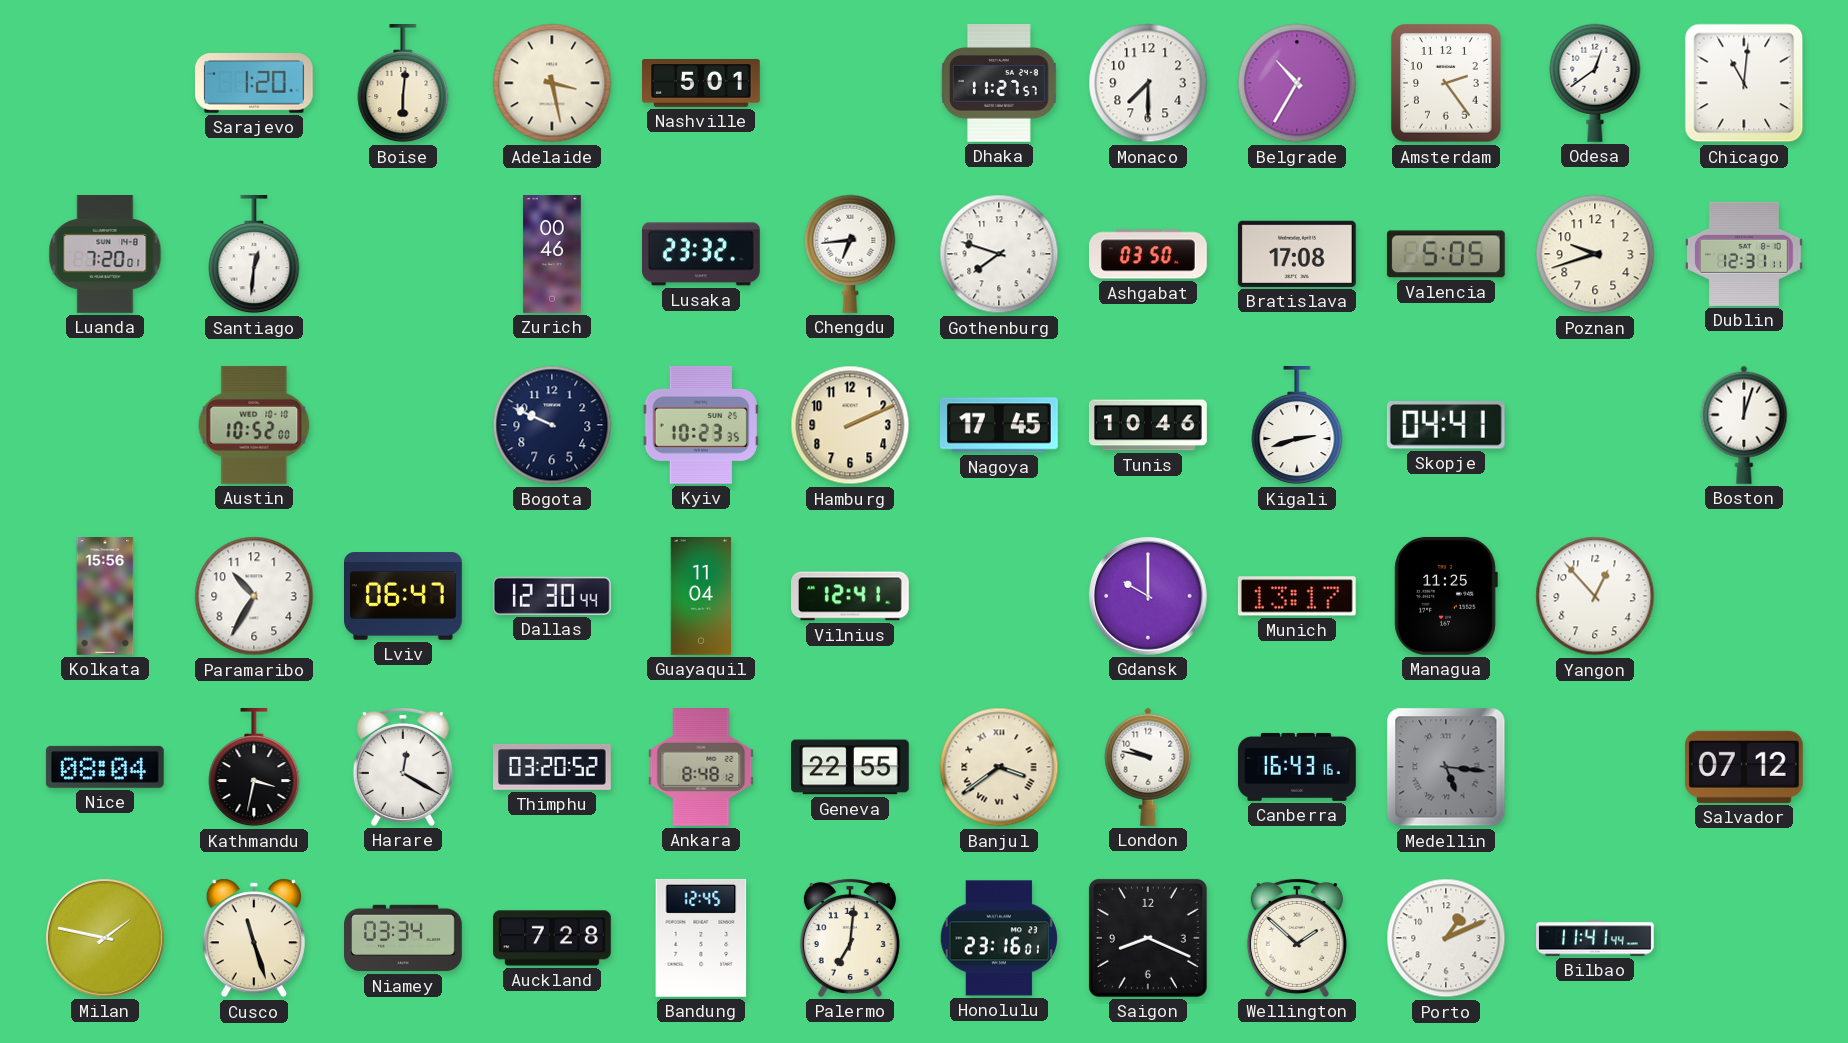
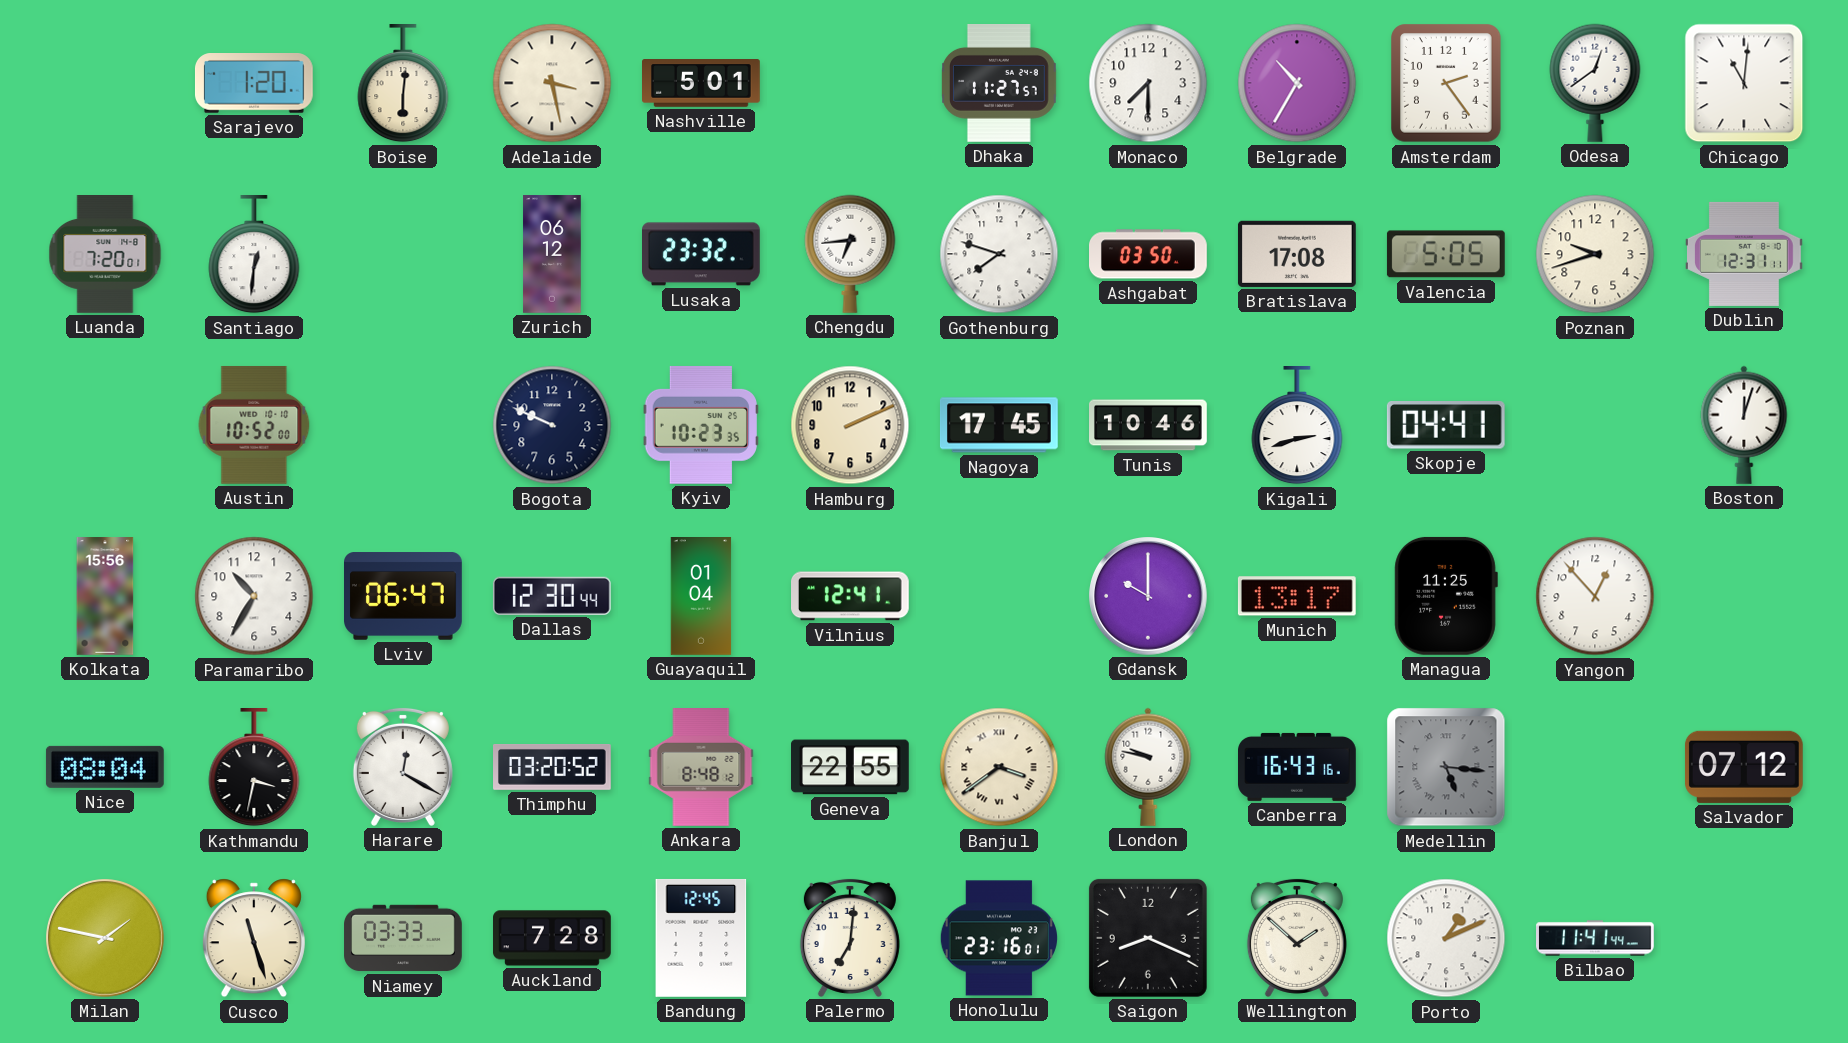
Zurich: 00:46 -> 06:12
Guayaquil: 11:04 -> 01:04
Niamey: 03:34 -> 03:33
